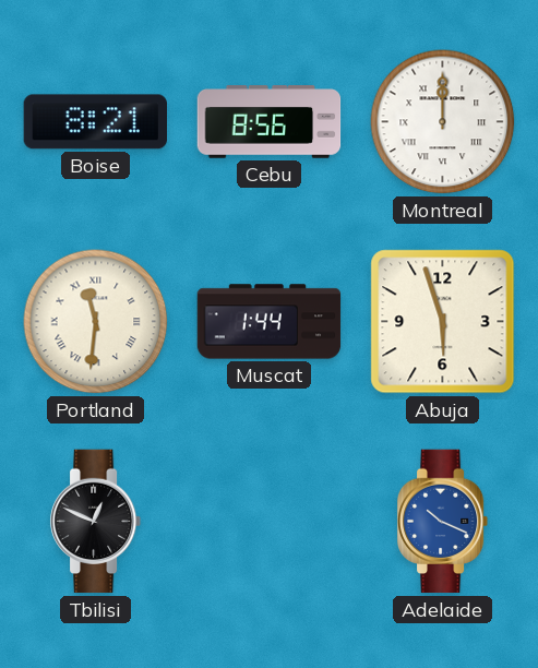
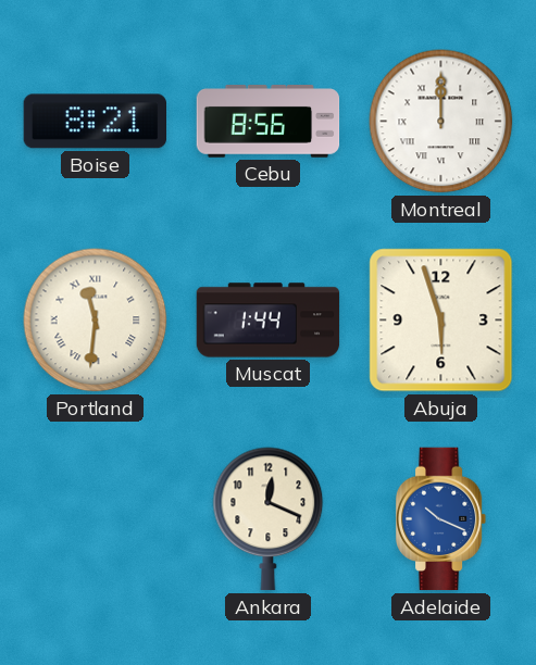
Tbilisi: 12:49 -> none
Ankara: none -> 12:19
